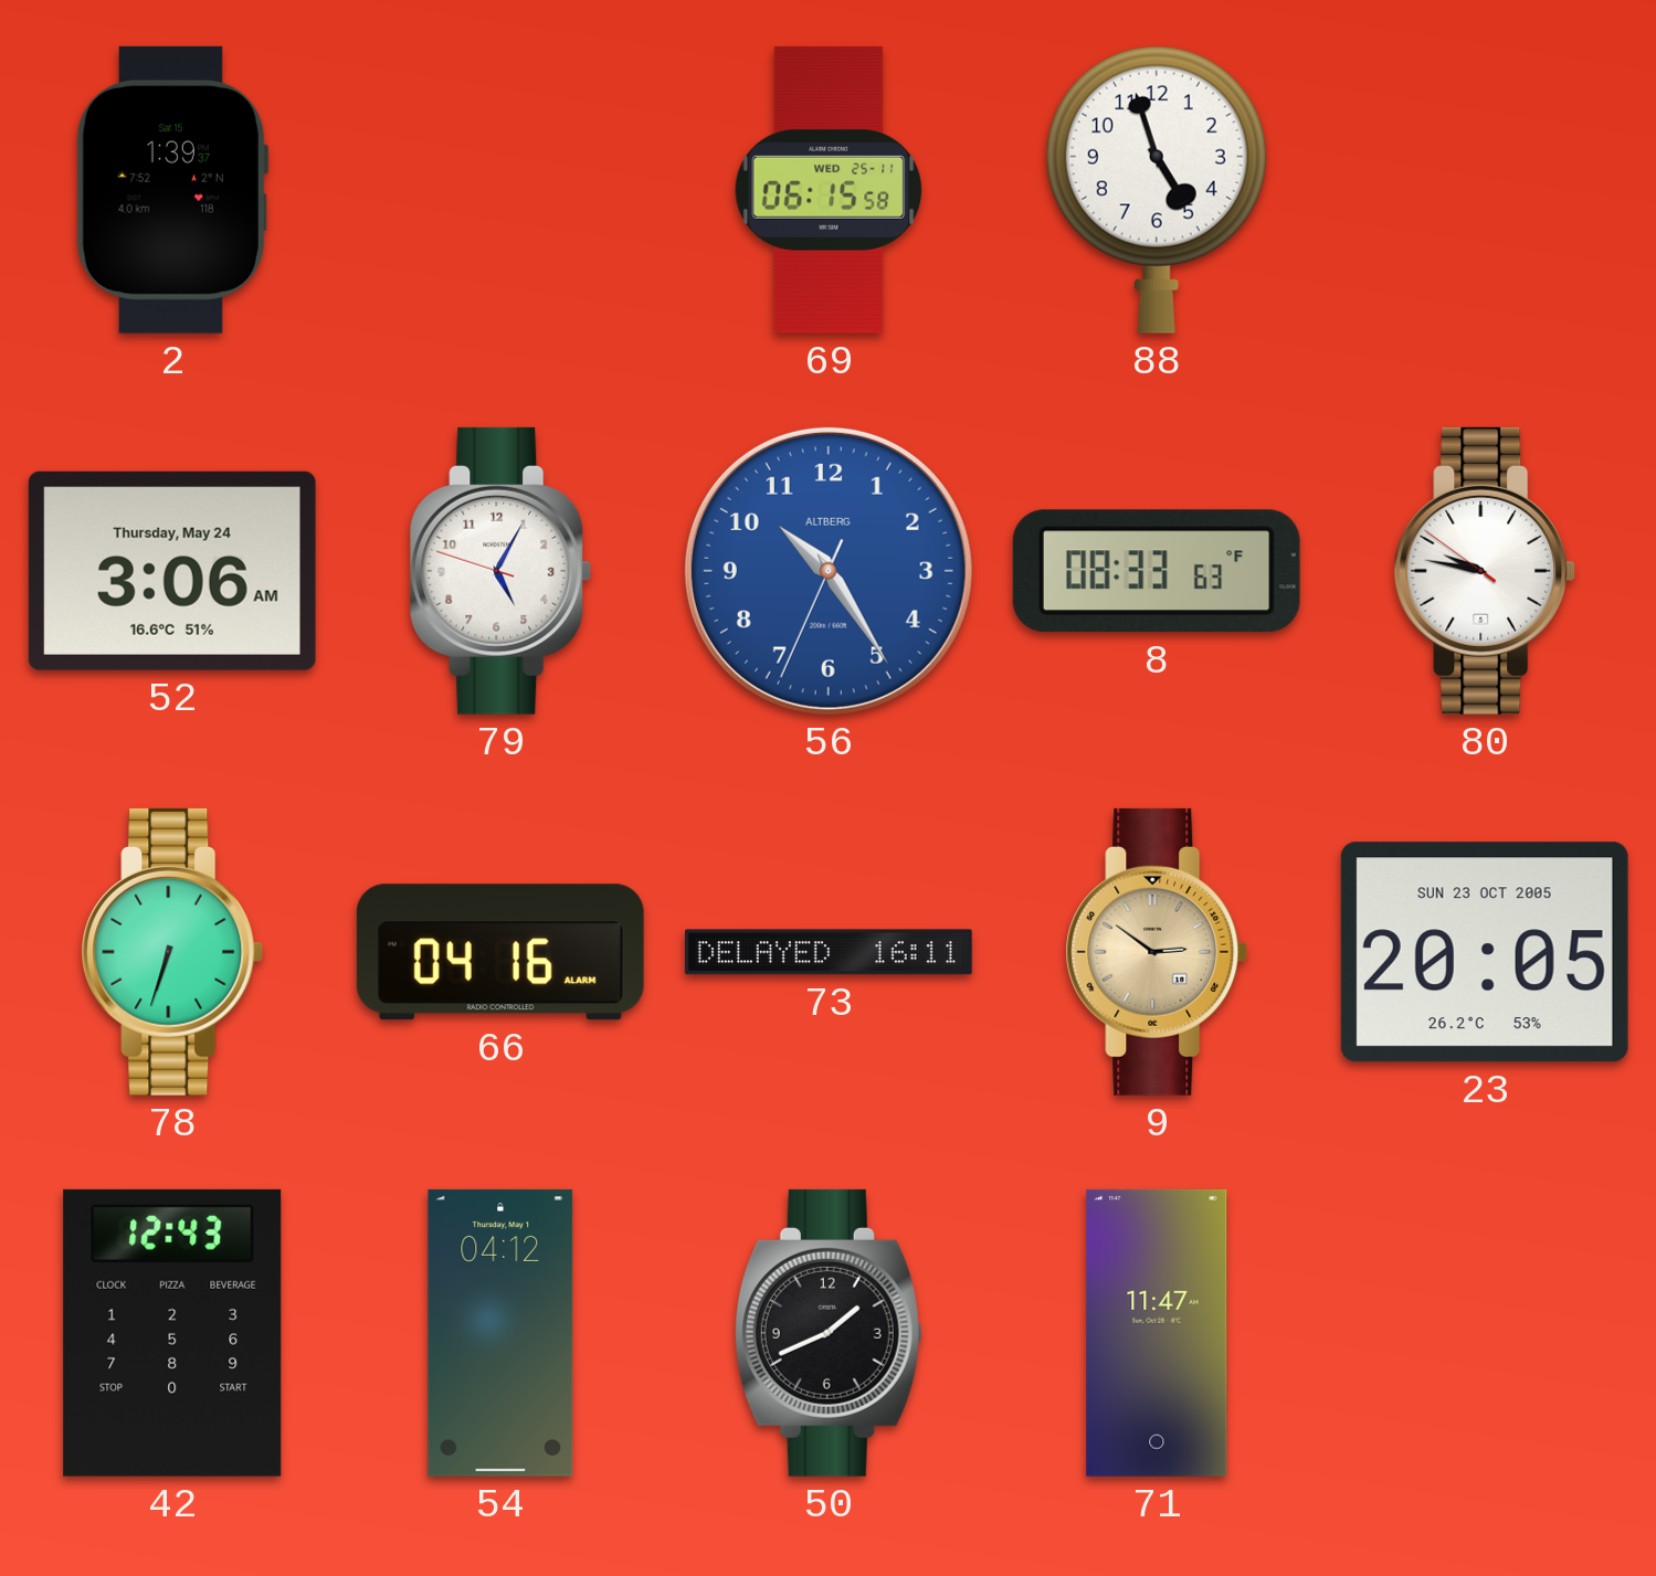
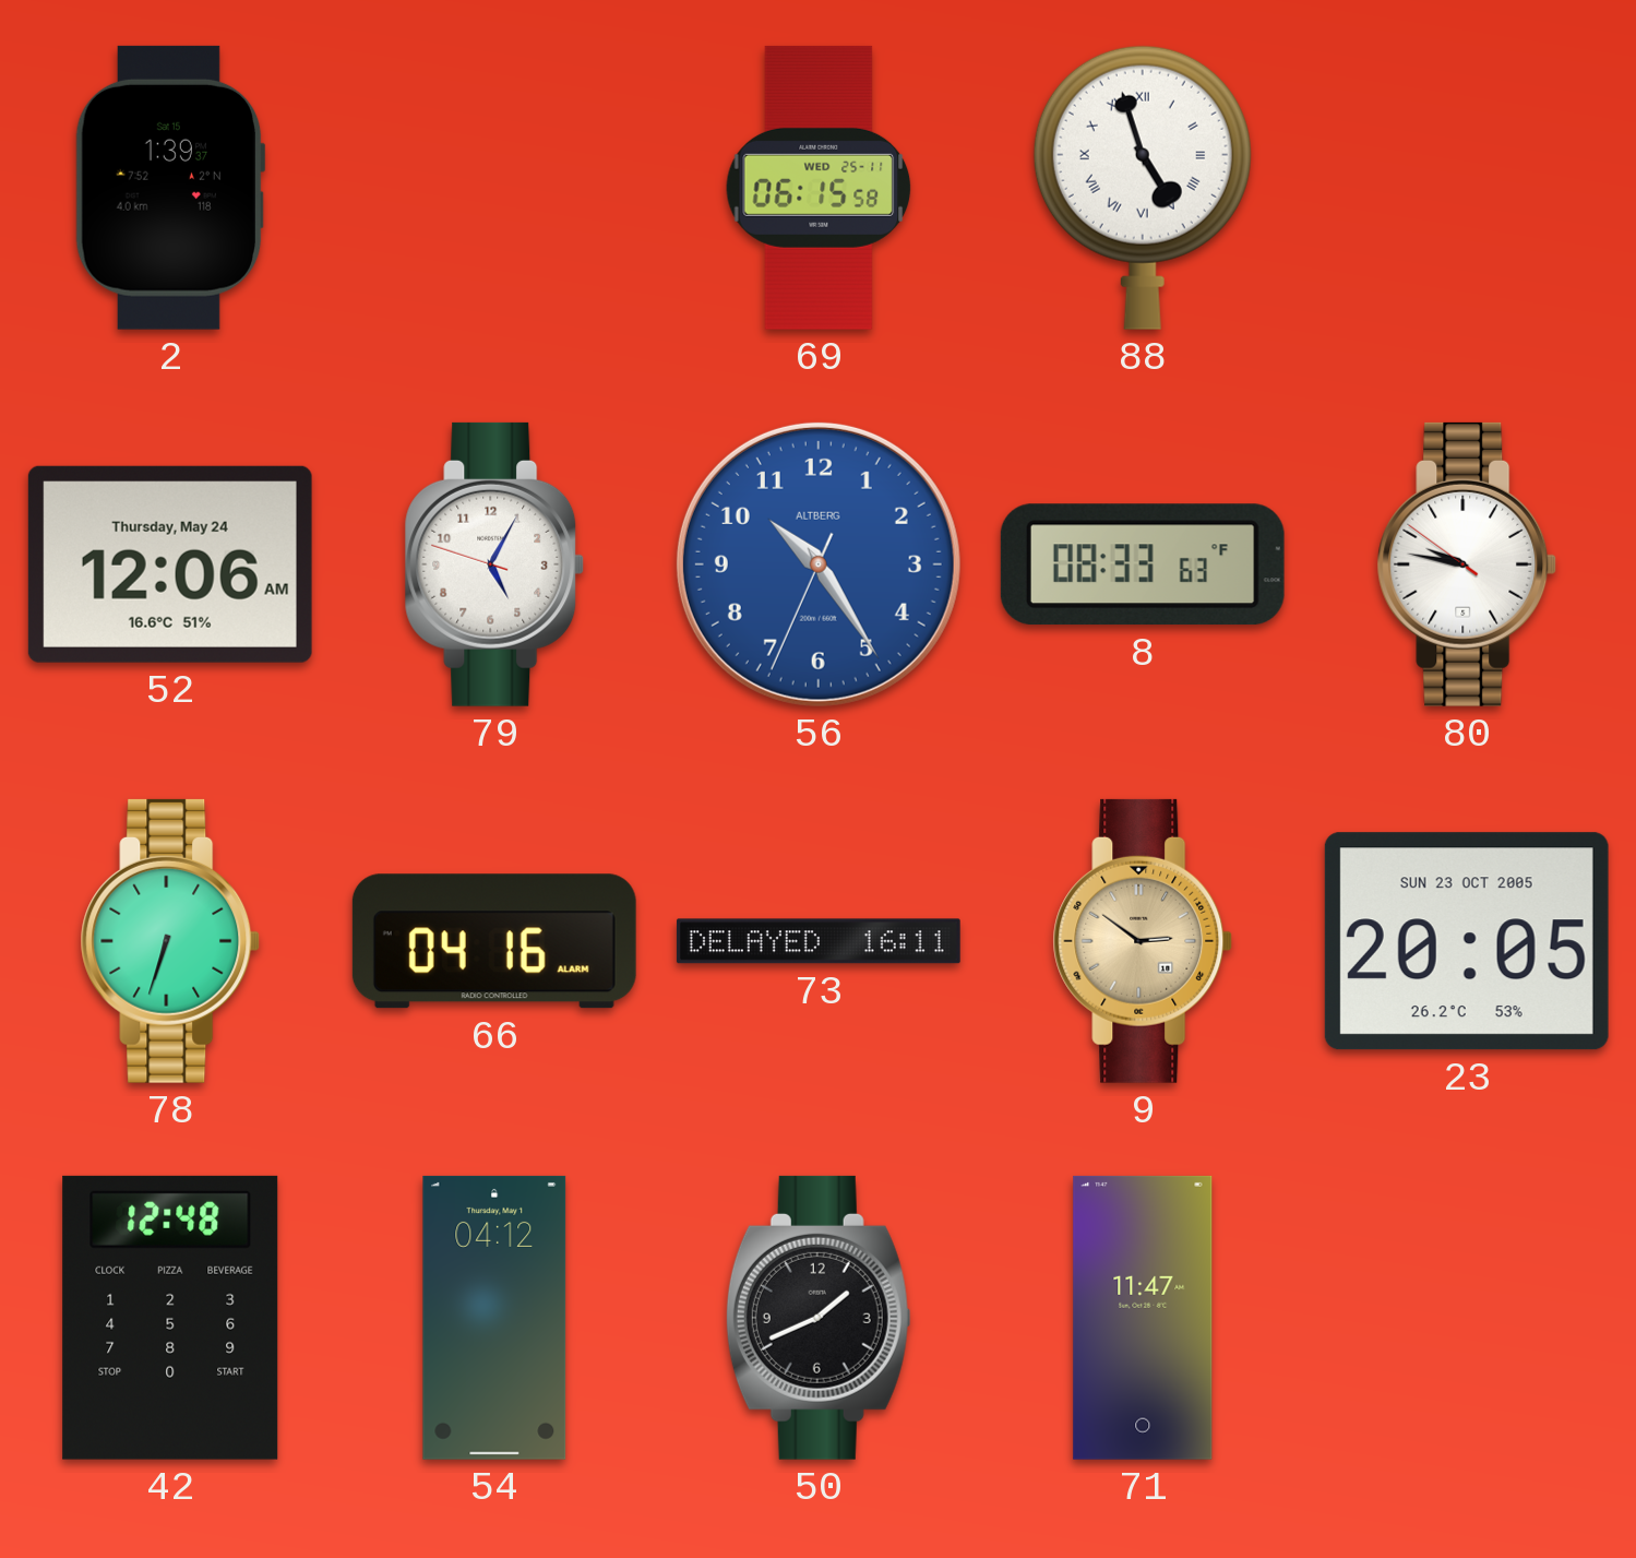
88 numerals: Arabic -> Roman
52: 3:06 -> 12:06
42: 12:43 -> 12:48
